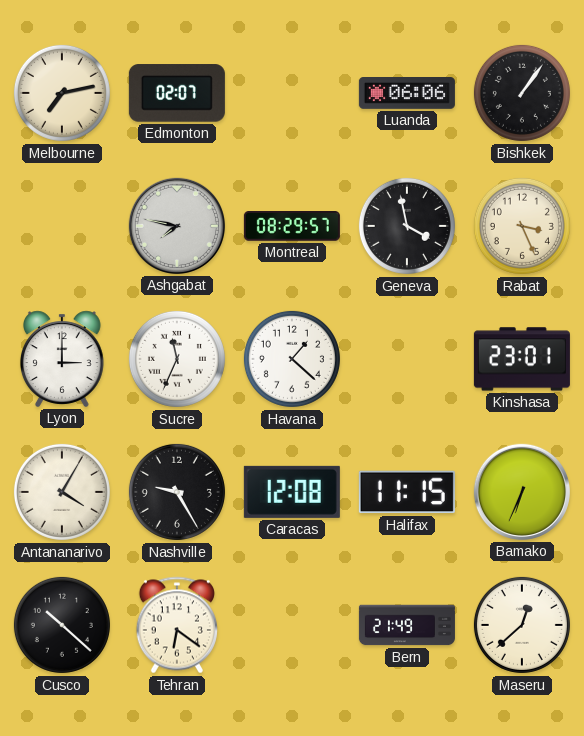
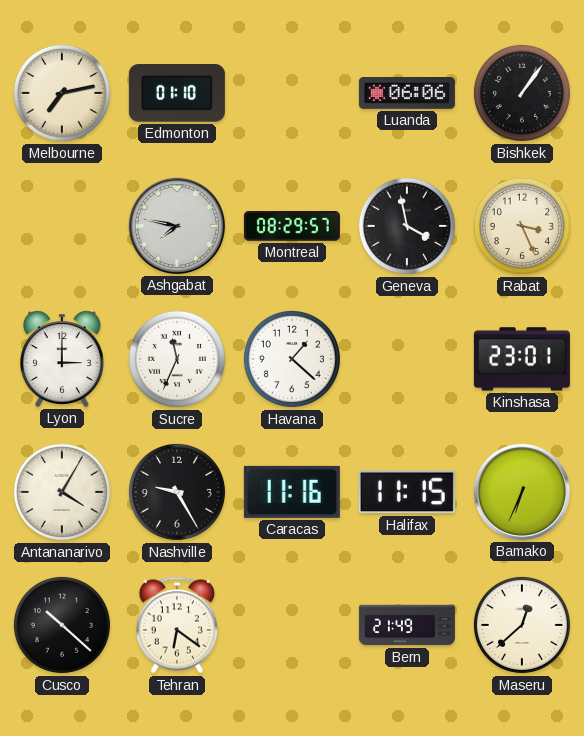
Edmonton: 02:07 -> 01:10
Caracas: 12:08 -> 11:16
